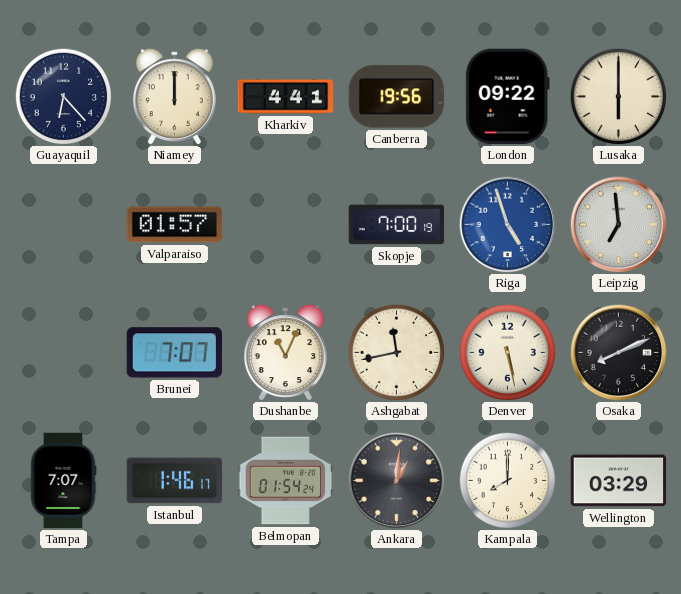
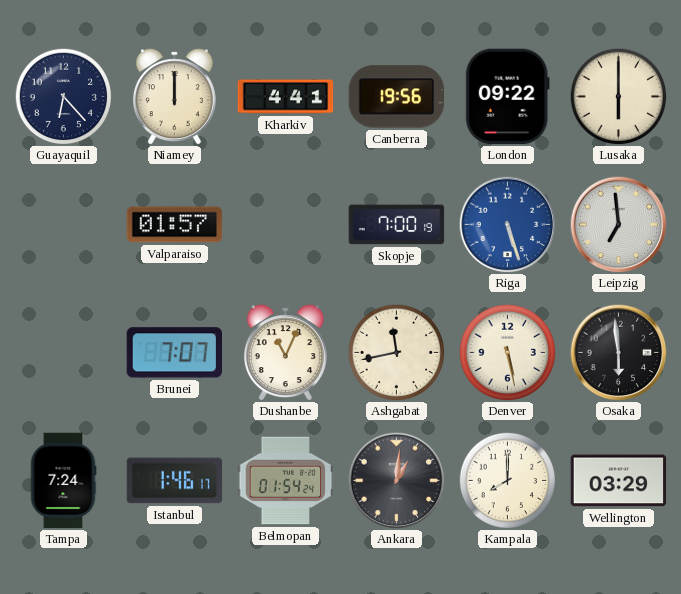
Riga: 4:57 -> 5:27
Osaka: 8:11 -> 5:59
Tampa: 7:07 -> 7:24
